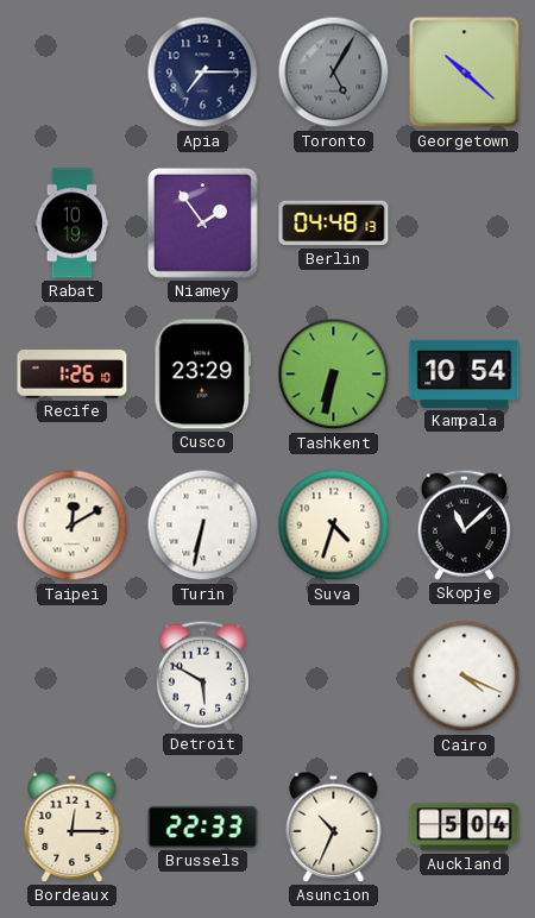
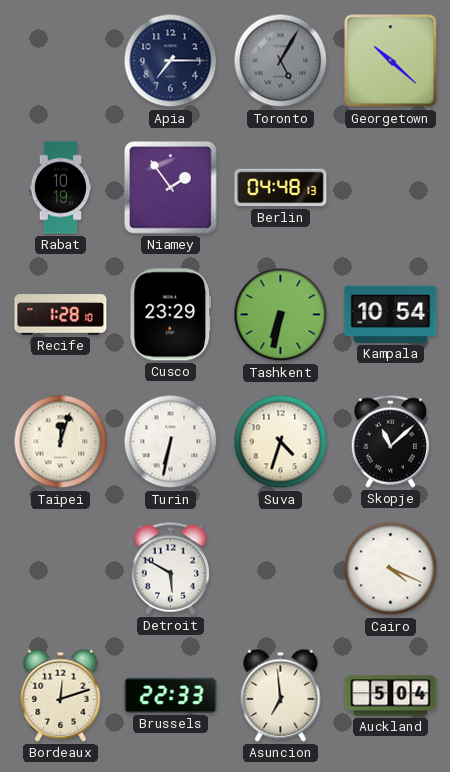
Recife: 1:26 -> 1:28
Taipei: 12:10 -> 12:03
Bordeaux: 12:15 -> 12:12
Asuncion: 10:34 -> 6:59
